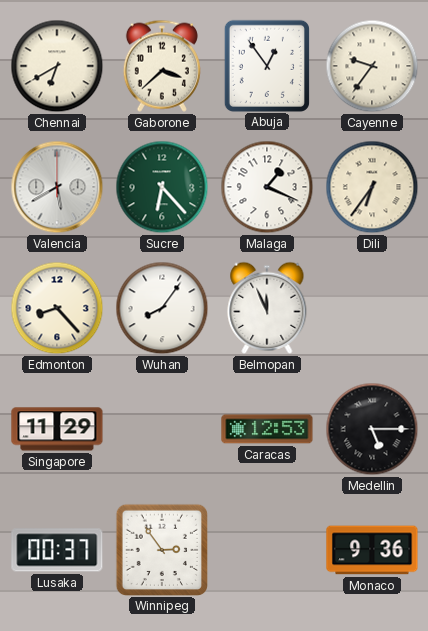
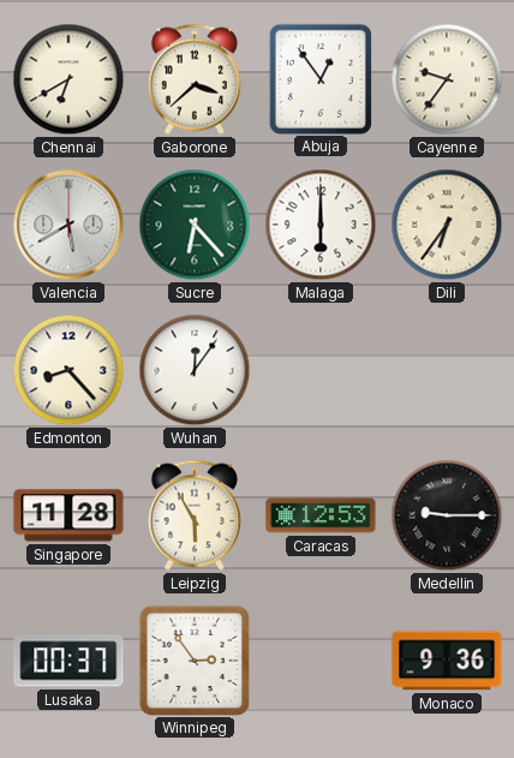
Malaga: 1:19 -> 6:00
Wuhan: 8:06 -> 12:06
Belmopan: 11:56 -> none
Singapore: 11:29 -> 11:28
Leipzig: none -> 5:55
Medellin: 5:15 -> 9:15
